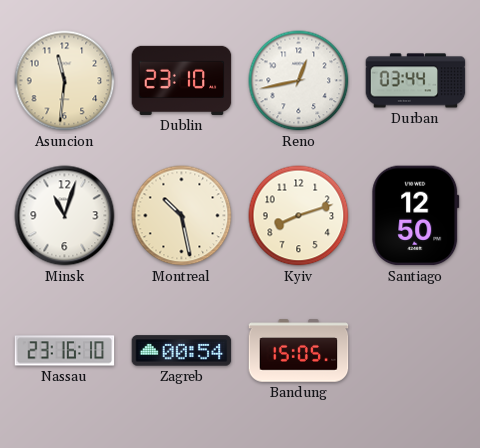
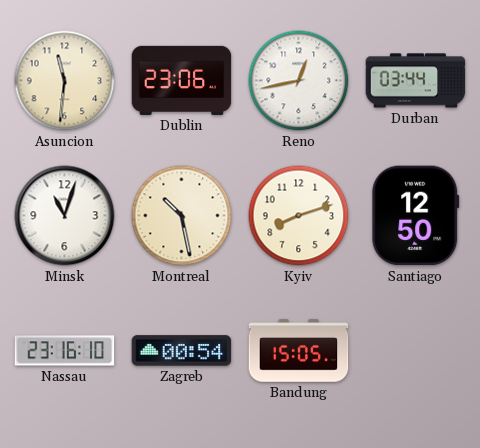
Dublin: 23:10 -> 23:06
